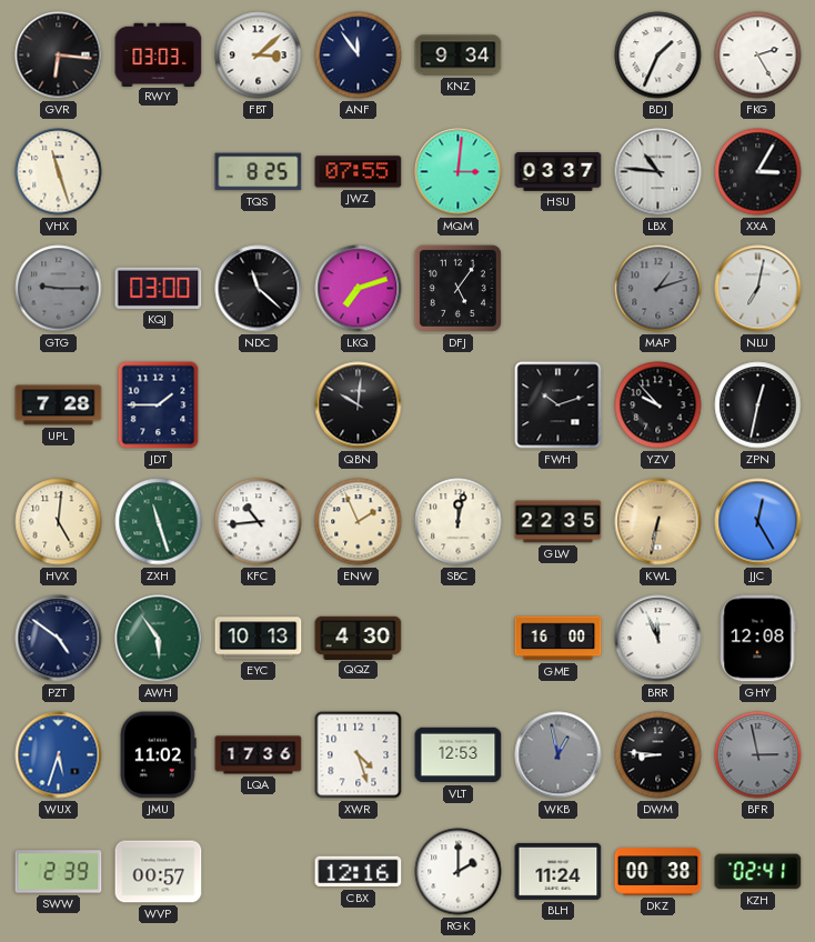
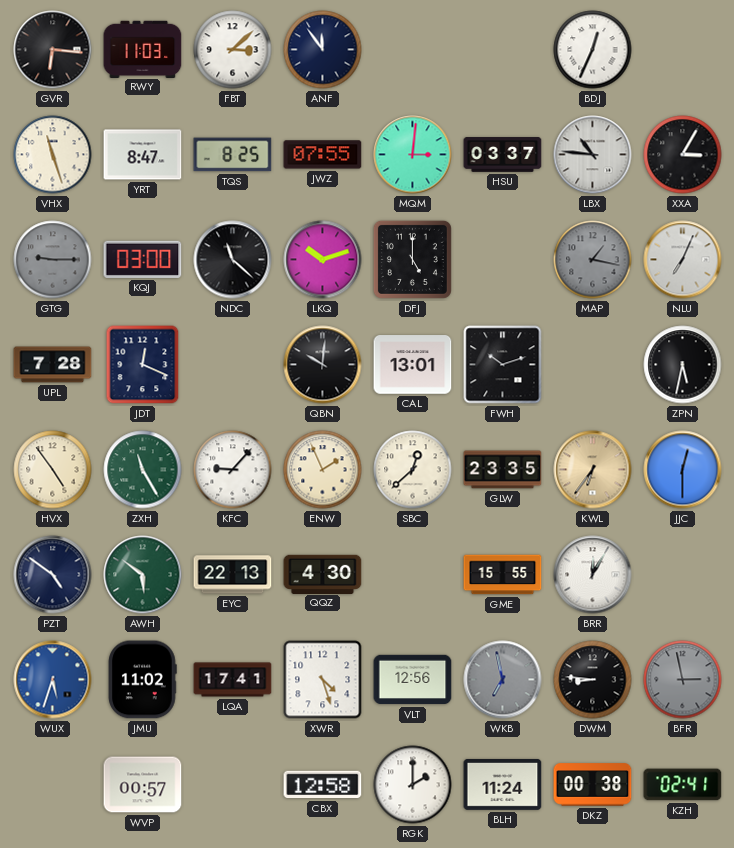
RWY: 03:03 -> 11:03
KNZ: 9:34 -> none
BDJ: 1:34 -> 12:34
FKG: 2:25 -> none
YRT: none -> 8:47
LKQ: 7:12 -> 10:12
DFJ: 5:06 -> 5:00
MAP: 1:12 -> 1:17
NLU: 7:02 -> 7:04
JDT: 1:45 -> 12:19
CAL: none -> 13:01
YZV: 9:53 -> none
ZPN: 12:32 -> 5:32
HVX: 5:01 -> 4:54
ZXH: 11:27 -> 11:25
KFC: 10:44 -> 9:07
SBC: 12:02 -> 12:38
GLW: 22:35 -> 23:35
KWL: 6:32 -> 6:36
JJC: 12:25 -> 12:30
AWH: 5:54 -> 5:51
EYC: 10:13 -> 22:13
GME: 16:00 -> 15:55
BRR: 11:56 -> 12:05
GHY: 12:08 -> none
LQA: 17:36 -> 17:41
VLT: 12:53 -> 12:56
WKB: 12:58 -> 6:58
SWW: 2:39 -> none
CBX: 12:16 -> 12:58
